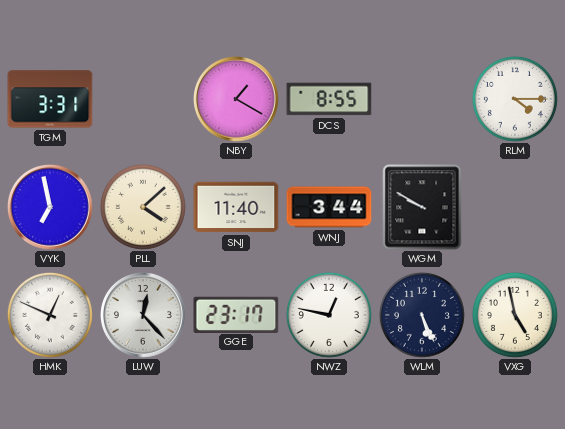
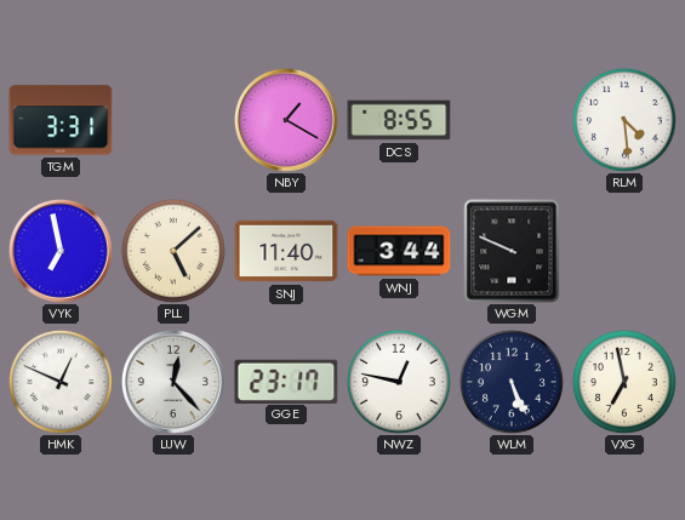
RLM: 4:15 -> 4:29
PLL: 4:08 -> 5:08
WGM: 9:50 -> 9:49
VXG: 4:58 -> 6:58
